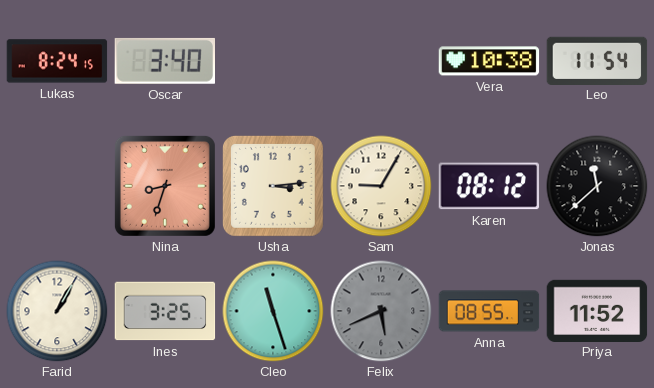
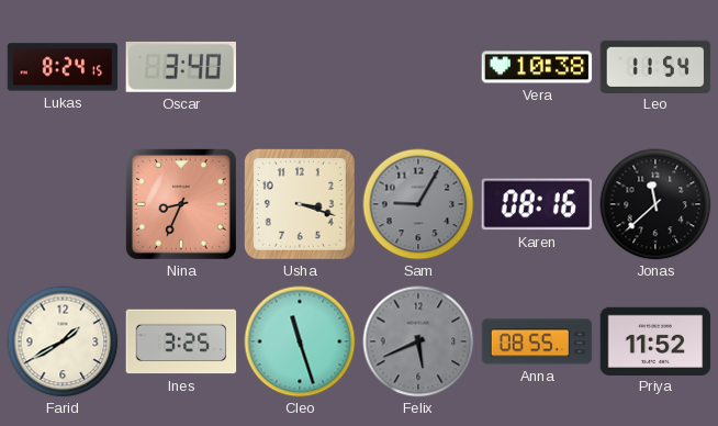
Nina: 8:33 -> 8:34
Usha: 3:14 -> 3:18
Sam dial: cream -> grey
Karen: 08:12 -> 08:16
Farid: 1:05 -> 1:40
